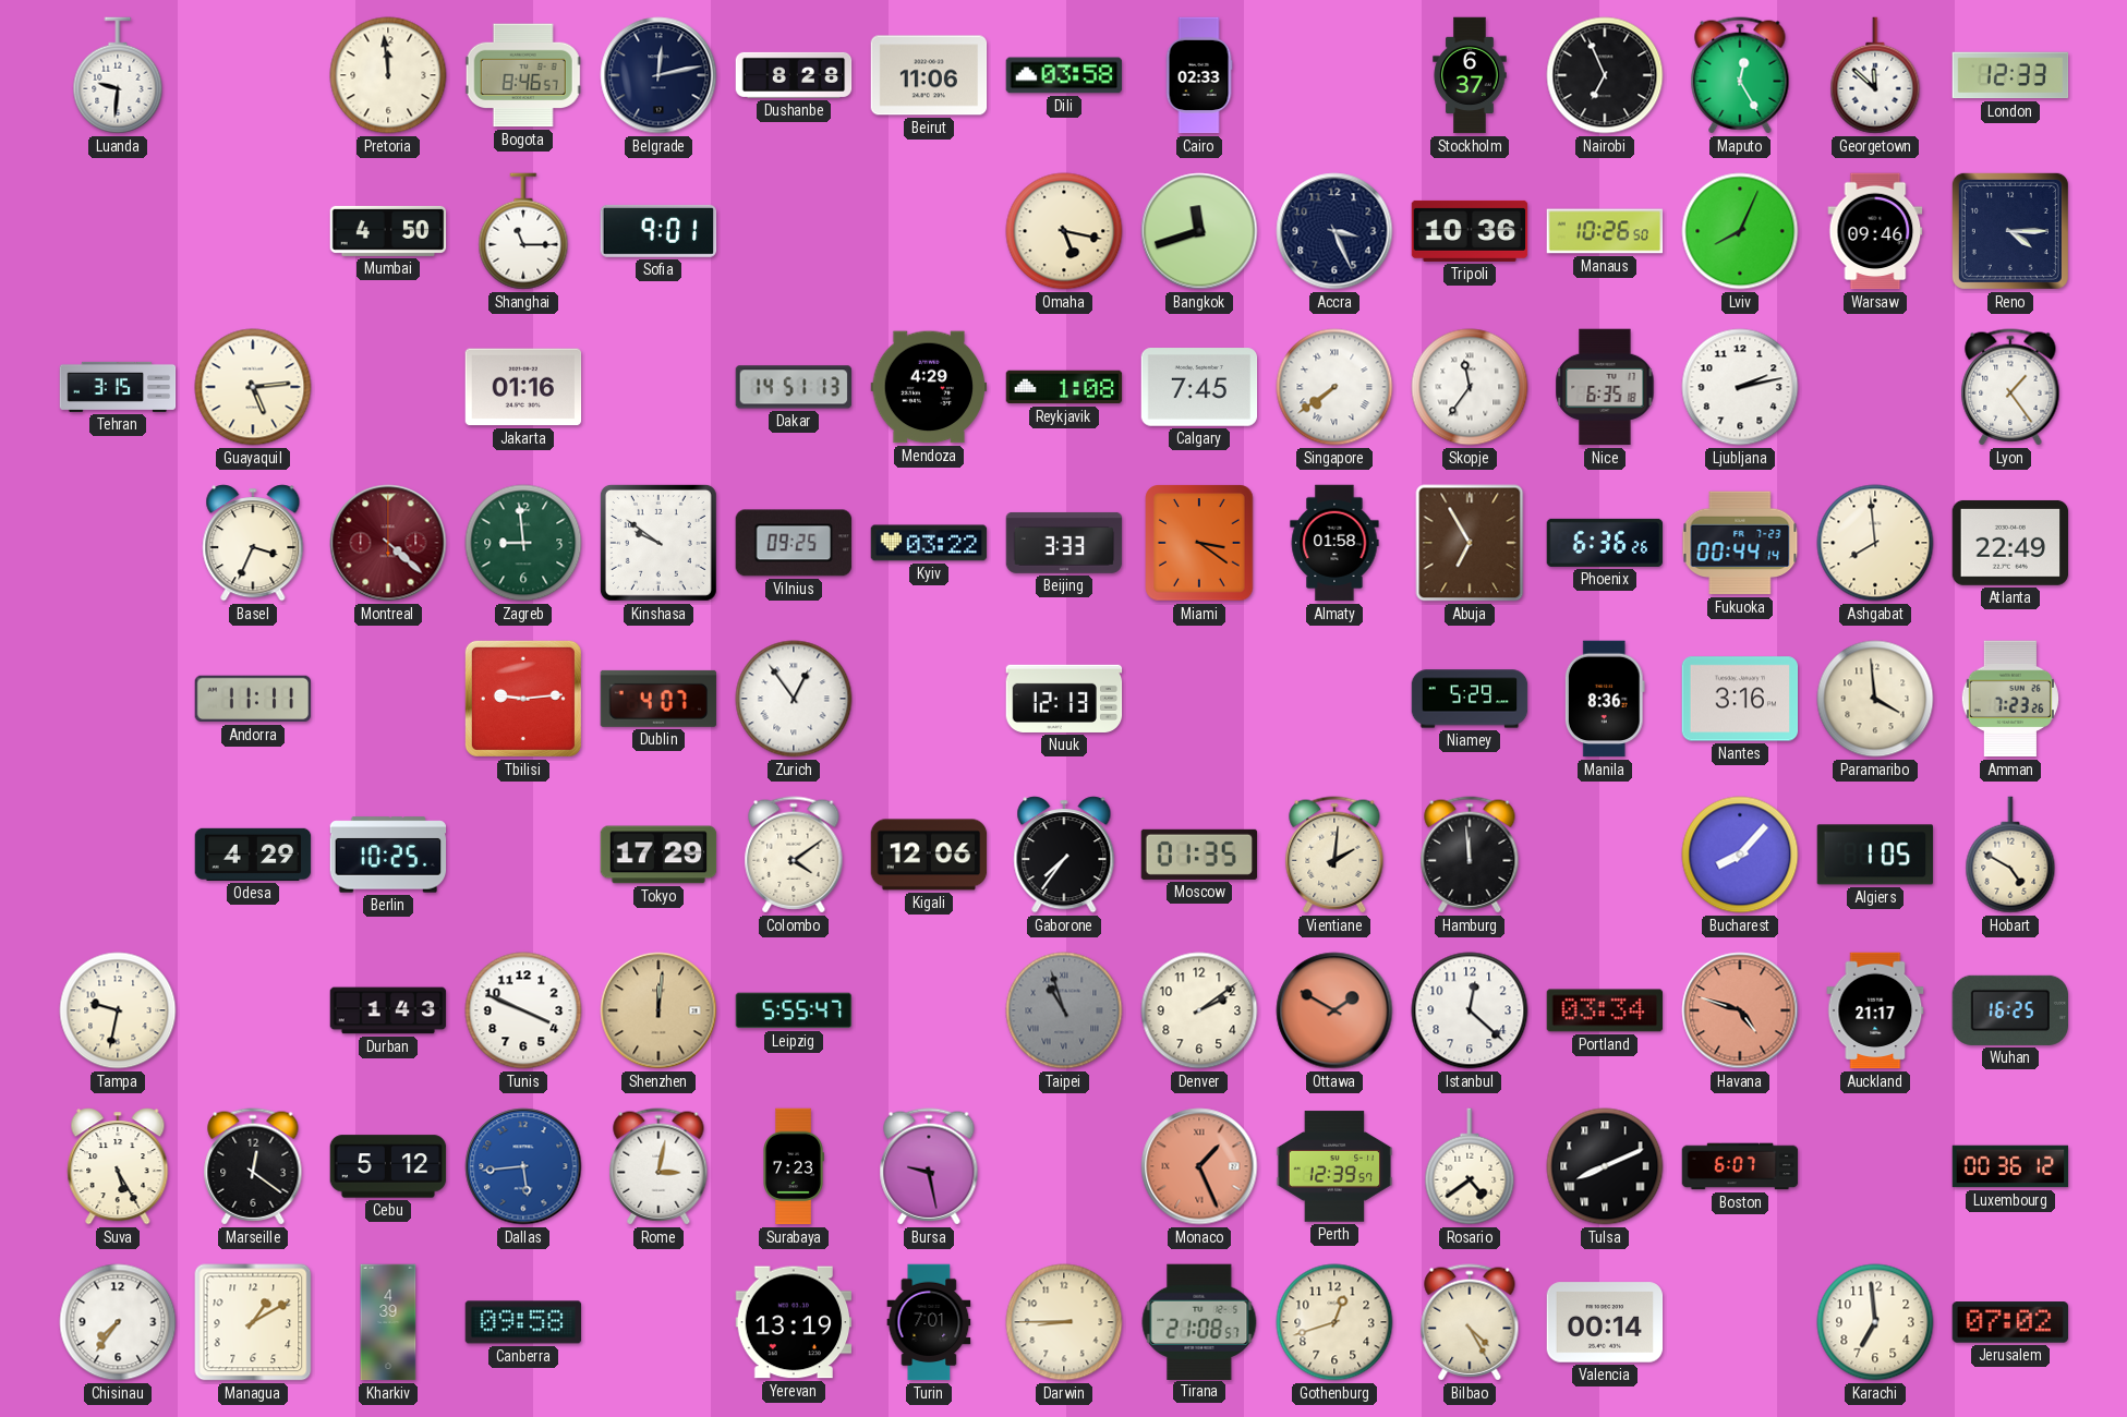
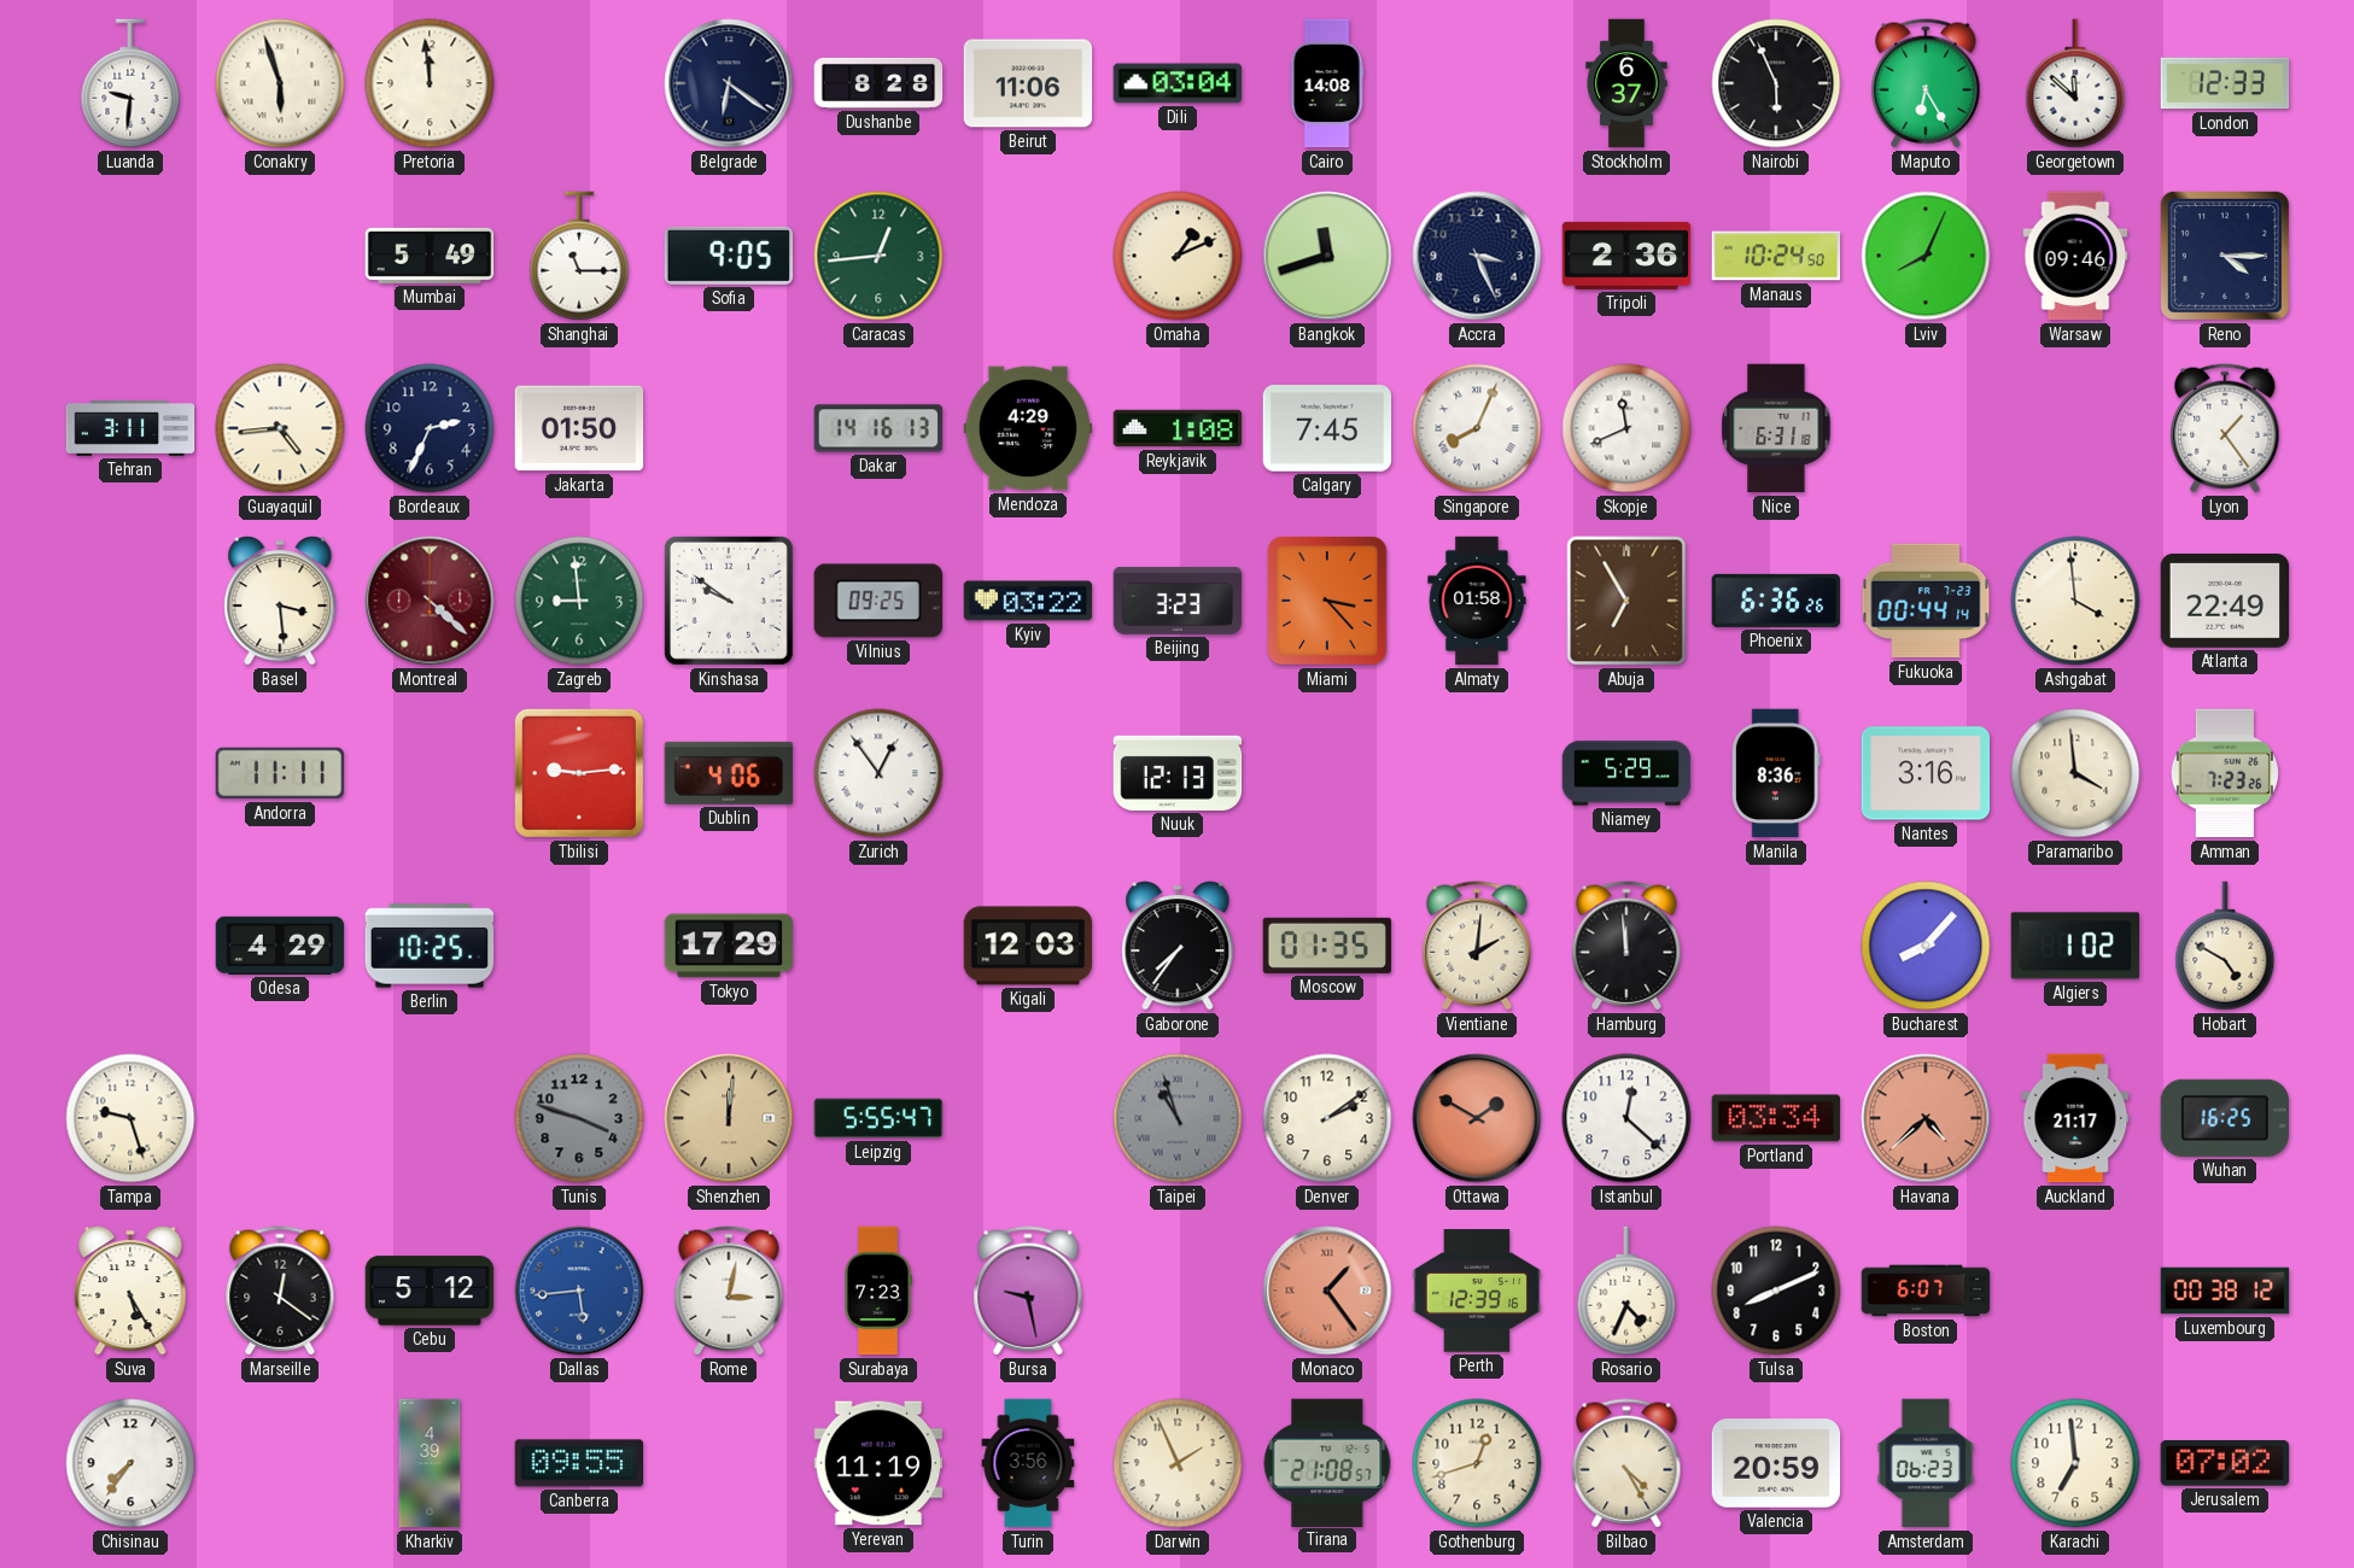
Conakry: none -> 5:57
Bogota: 8:46 -> none
Belgrade: 12:13 -> 6:21
Dili: 03:58 -> 03:04
Cairo: 02:33 -> 14:08
Nairobi: 6:56 -> 5:56
Maputo: 12:25 -> 6:25
Mumbai: 4:50 -> 5:49
Sofia: 9:01 -> 9:05
Caracas: none -> 12:44
Omaha: 5:17 -> 1:11
Tripoli: 10:36 -> 2:36
Manaus: 10:26 -> 10:24
Tehran: 3:15 -> 3:11
Guayaquil: 5:14 -> 4:44
Bordeaux: none -> 2:34
Jakarta: 01:16 -> 01:50
Dakar: 14:51 -> 14:16
Singapore: 7:39 -> 8:04
Skopje: 11:36 -> 11:41
Nice: 6:35 -> 6:31
Ljubljana: 2:13 -> none
Basel: 3:34 -> 3:29
Beijing: 3:33 -> 3:23
Miami: 3:21 -> 3:23
Ashgabat: 7:59 -> 3:59
Dublin: 4:07 -> 4:06
Colombo: 4:09 -> none
Kigali: 12:06 -> 12:03
Algiers: 1:05 -> 1:02
Tampa: 9:32 -> 9:27
Durban: 1:43 -> none
Tunis: 3:49 -> 3:48
Tunis dial: white -> grey
Havana: 4:48 -> 4:38
Monaco: 1:26 -> 1:24
Perth: 12:39:57 -> 12:39:16
Rosario: 4:39 -> 4:34
Tulsa numerals: Roman -> Arabic
Luxembourg: 00:36 -> 00:38
Managua: 1:10 -> none
Canberra: 09:58 -> 09:55
Yerevan: 13:19 -> 11:19
Turin: 7:01 -> 3:56
Darwin: 8:45 -> 1:56
Valencia: 00:14 -> 20:59
Amsterdam: none -> 06:23
